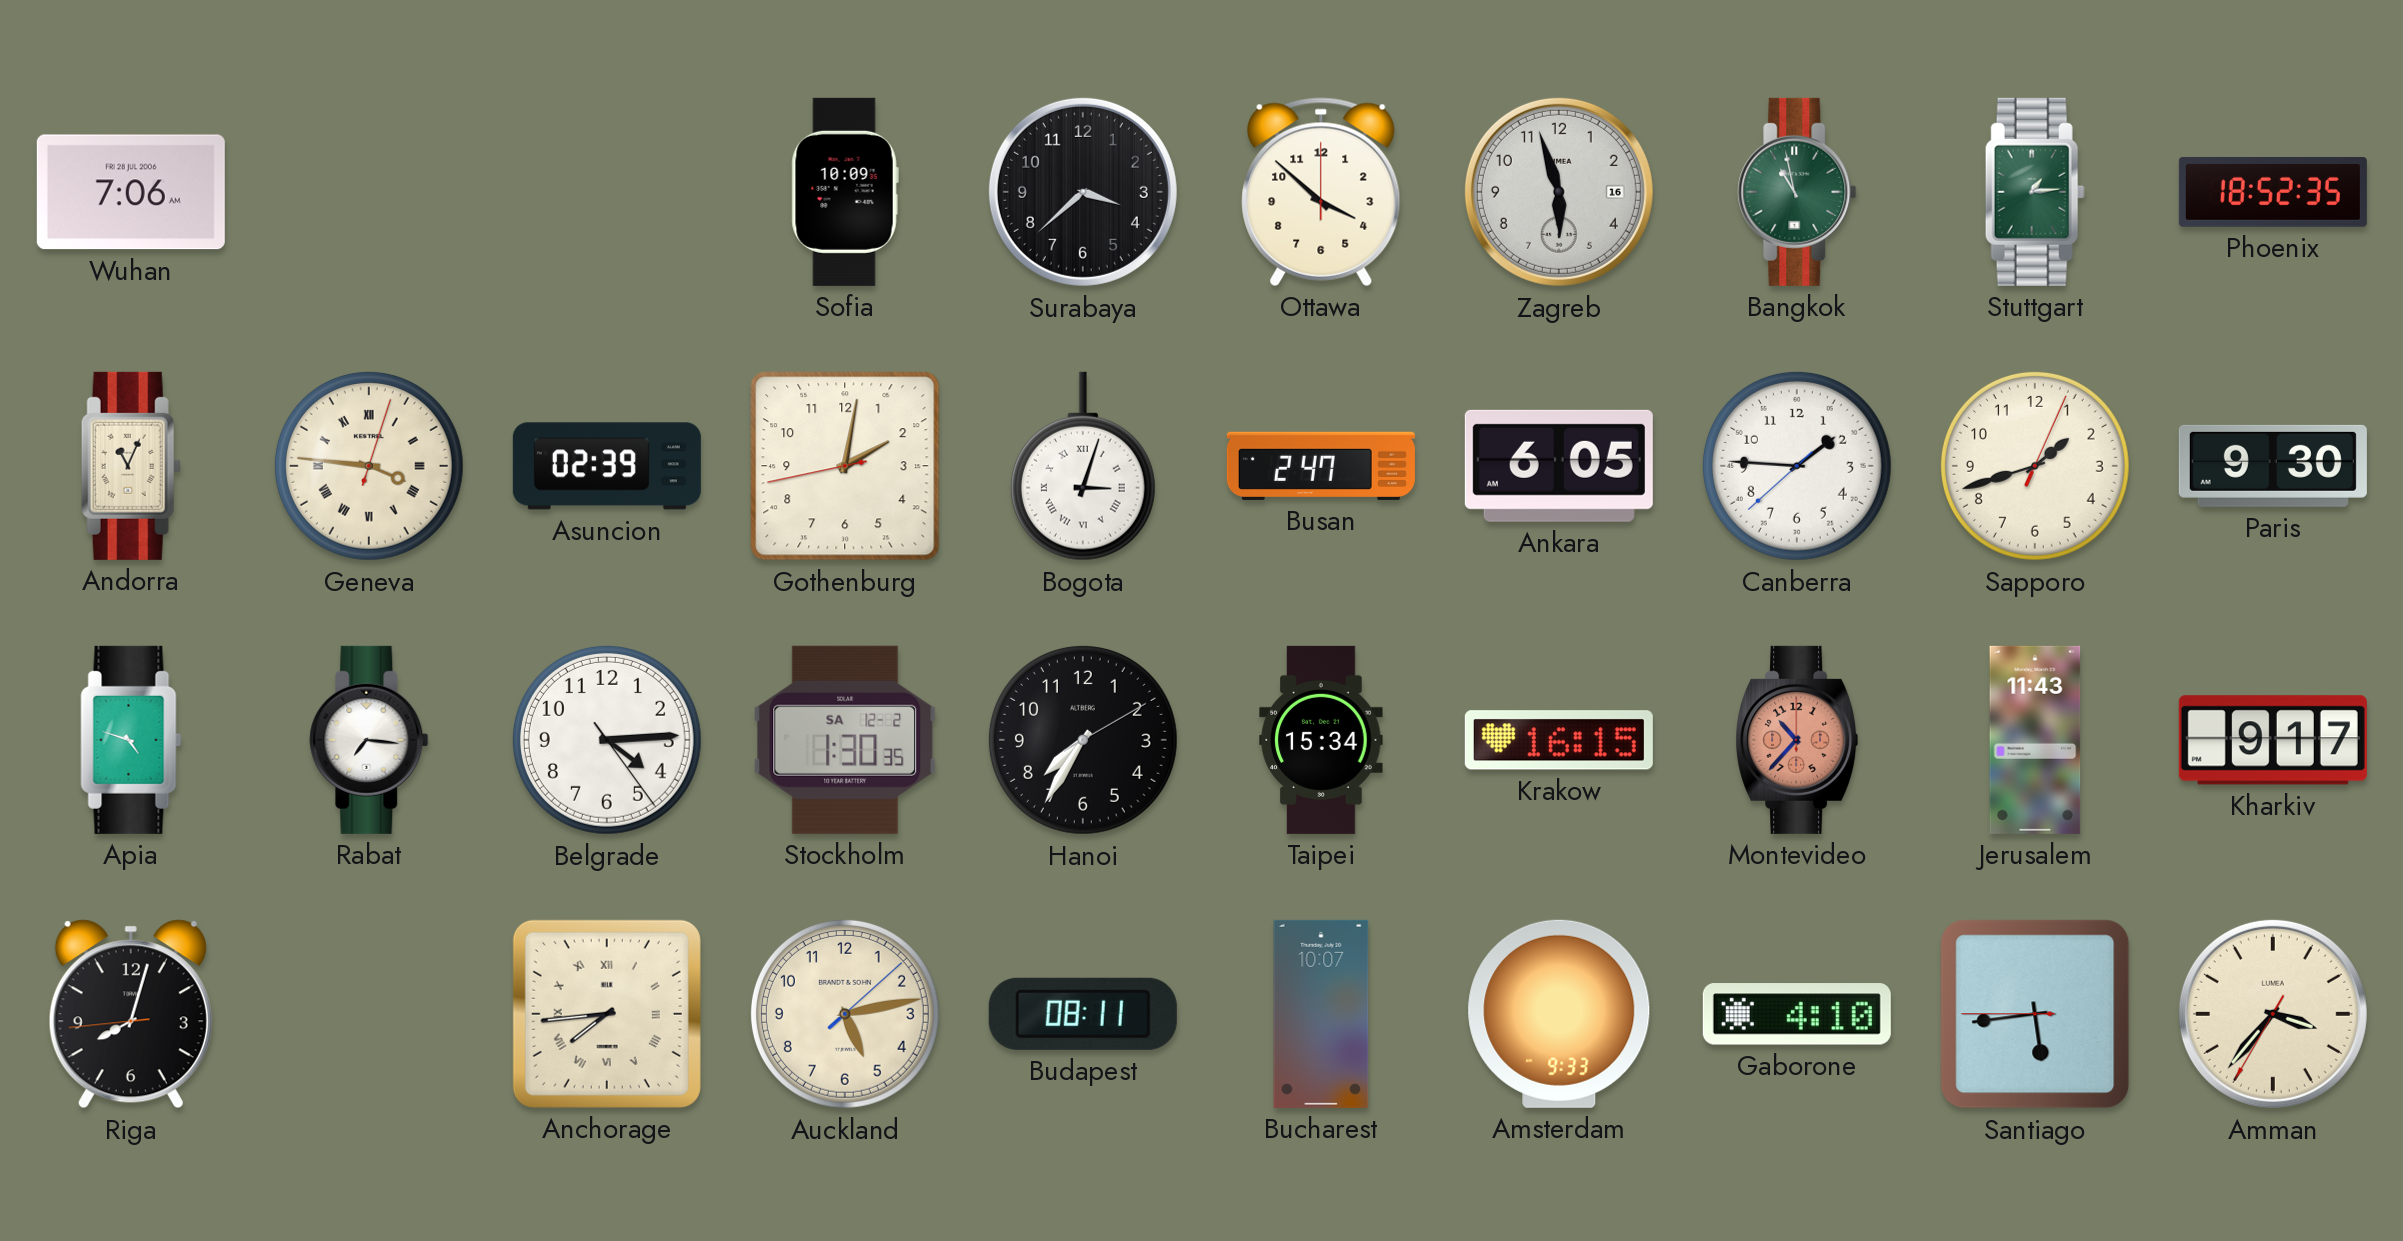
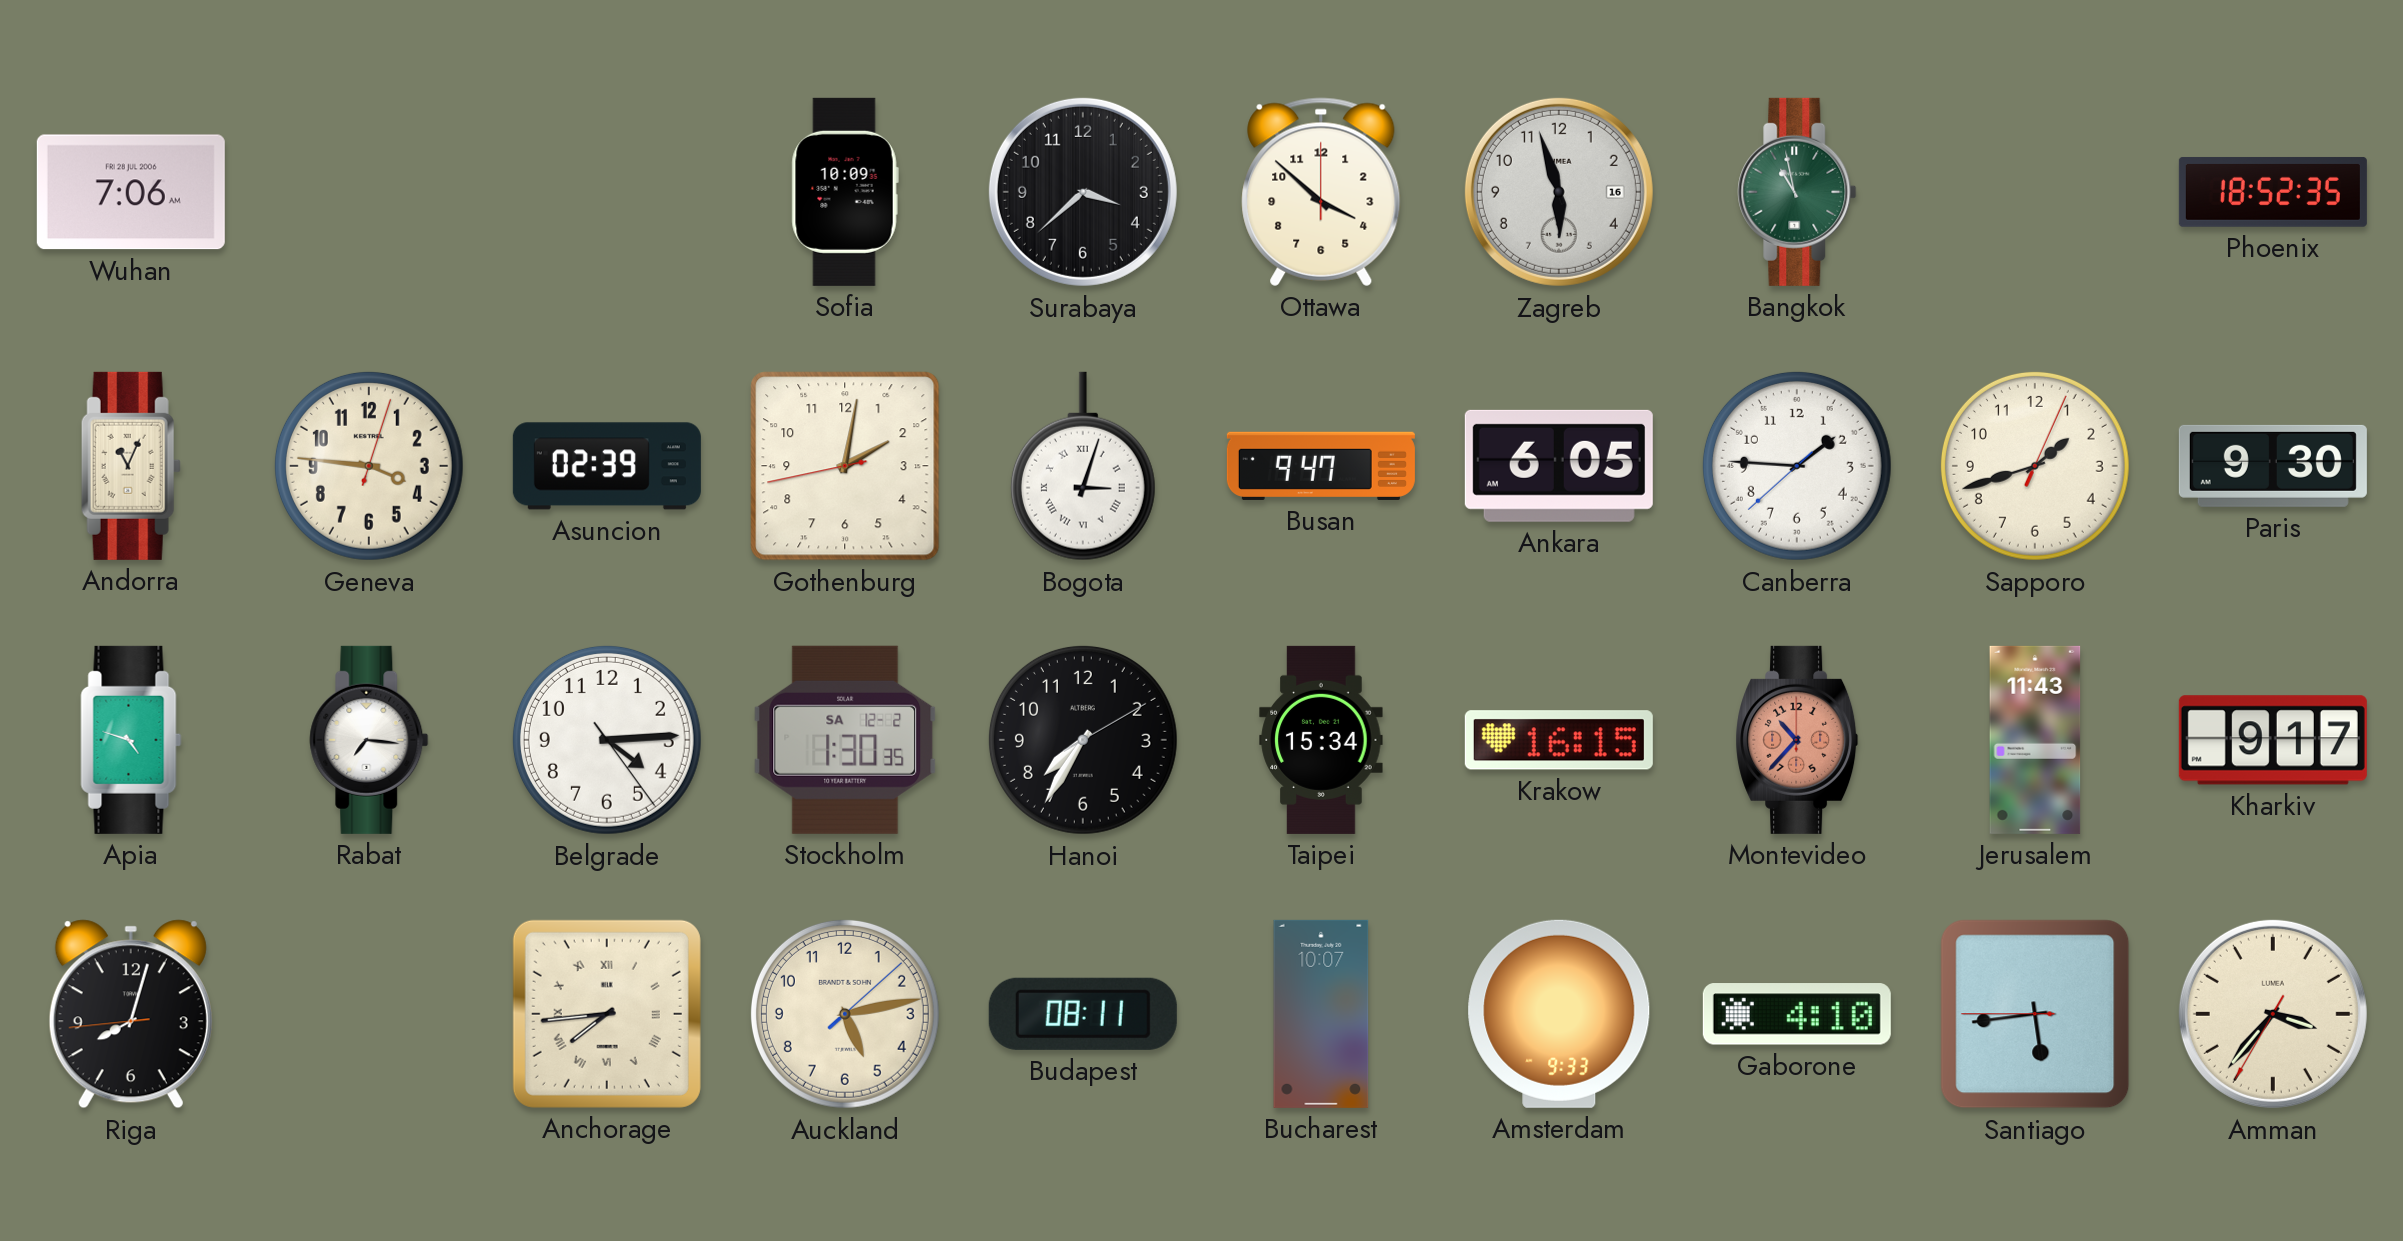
Stuttgart: 1:14 -> none
Geneva numerals: Roman -> Arabic
Busan: 2:47 -> 9:47
